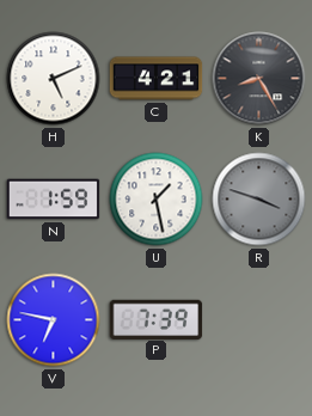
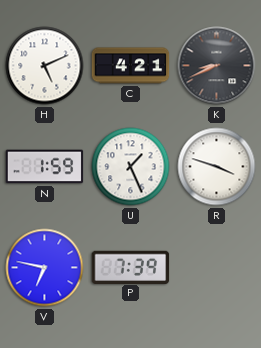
K: 8:25 -> 8:41
U: 1:28 -> 1:26
R dial: grey -> white
